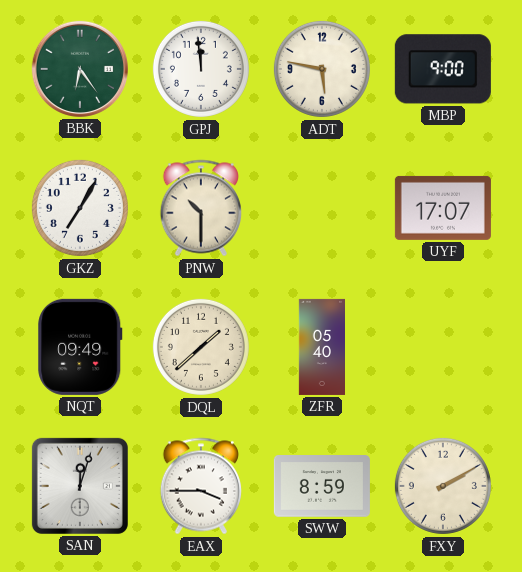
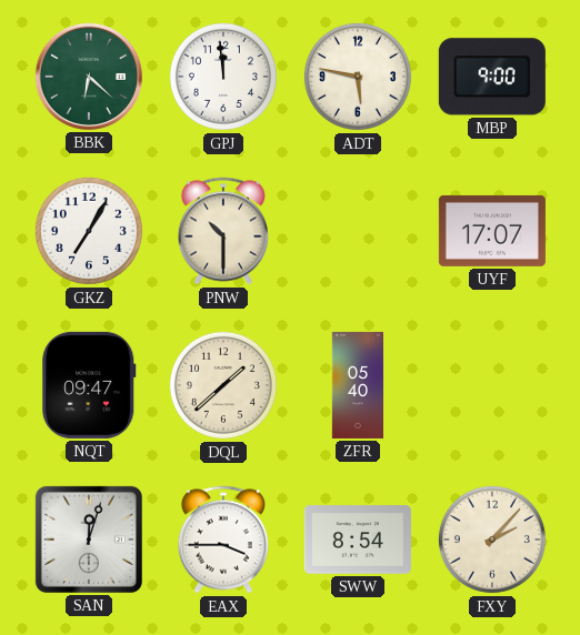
BBK: 6:24 -> 6:22
NQT: 09:49 -> 09:47
SWW: 8:59 -> 8:54
FXY: 2:10 -> 2:07
